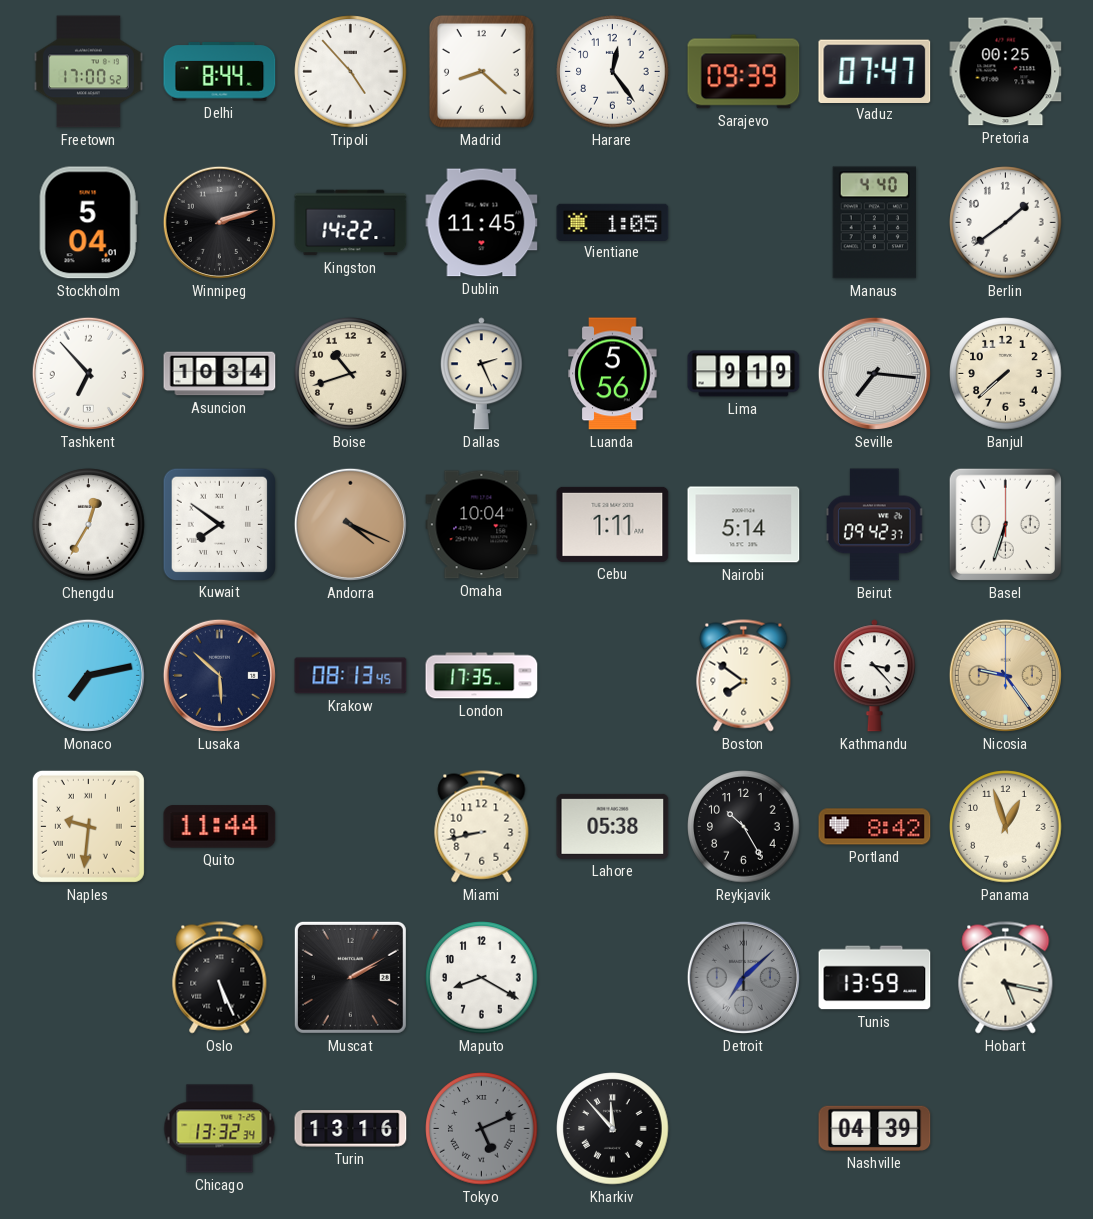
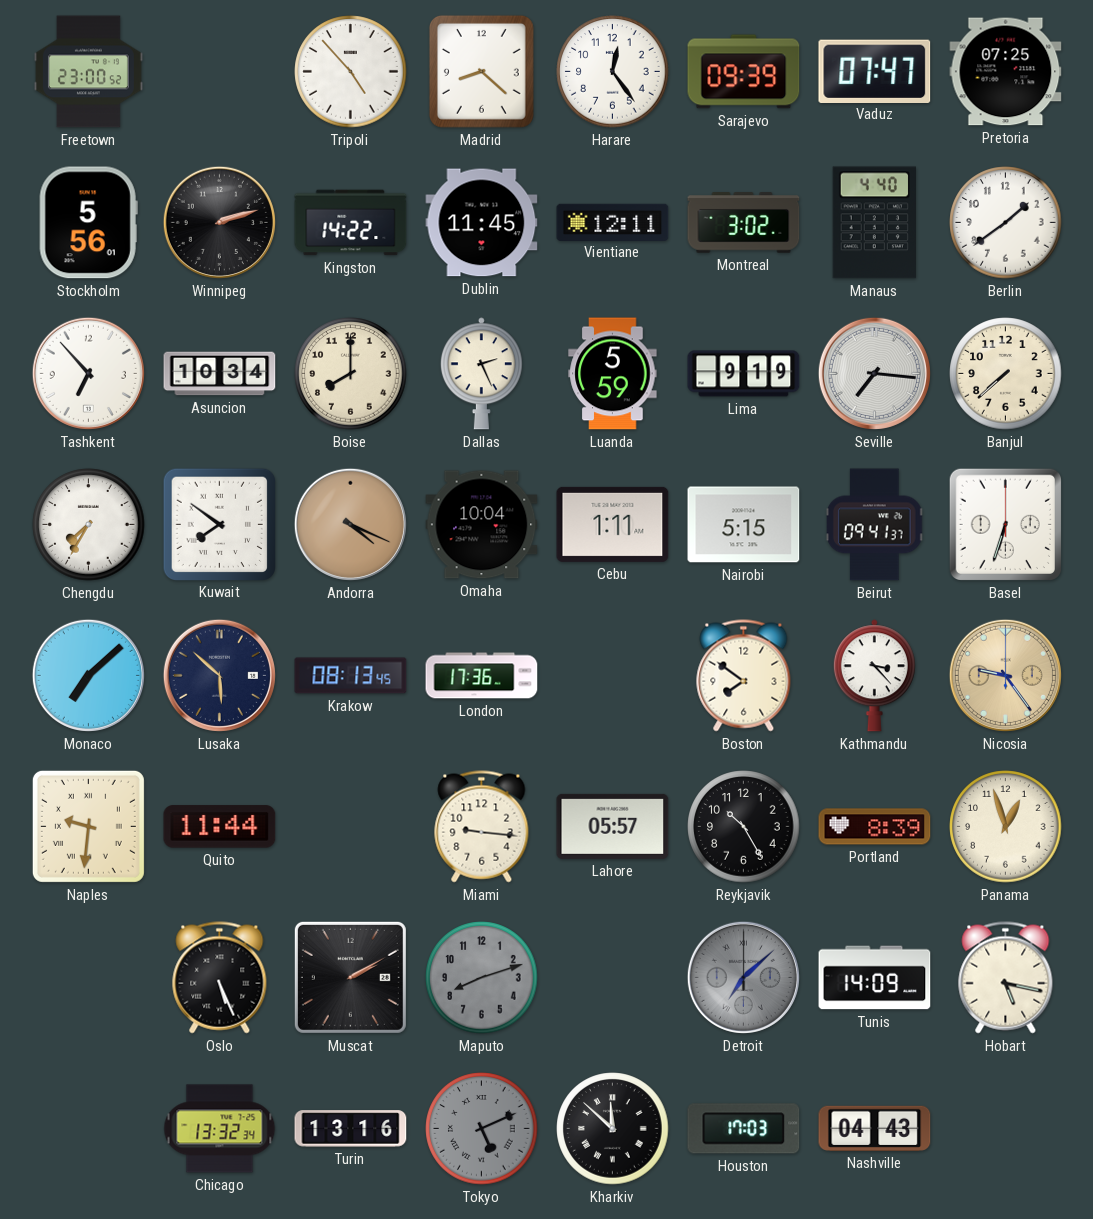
Freetown: 17:00 -> 23:00
Delhi: 8:44 -> none
Pretoria: 00:25 -> 07:25
Stockholm: 5:04 -> 5:56
Vientiane: 1:05 -> 12:11
Montreal: none -> 3:02
Boise: 10:42 -> 8:00
Luanda: 5:56 -> 5:59
Chengdu: 12:35 -> 7:35
Nairobi: 5:14 -> 5:15
Beirut: 09:42 -> 09:41
Monaco: 7:13 -> 7:08
London: 17:35 -> 17:36
Miami: 8:43 -> 9:16
Lahore: 05:38 -> 05:57
Portland: 8:42 -> 8:39
Maputo: 8:20 -> 8:12
Maputo dial: white -> grey
Tunis: 13:59 -> 14:09
Kharkiv: 11:53 -> 11:52
Houston: none -> 17:03
Nashville: 04:39 -> 04:43
